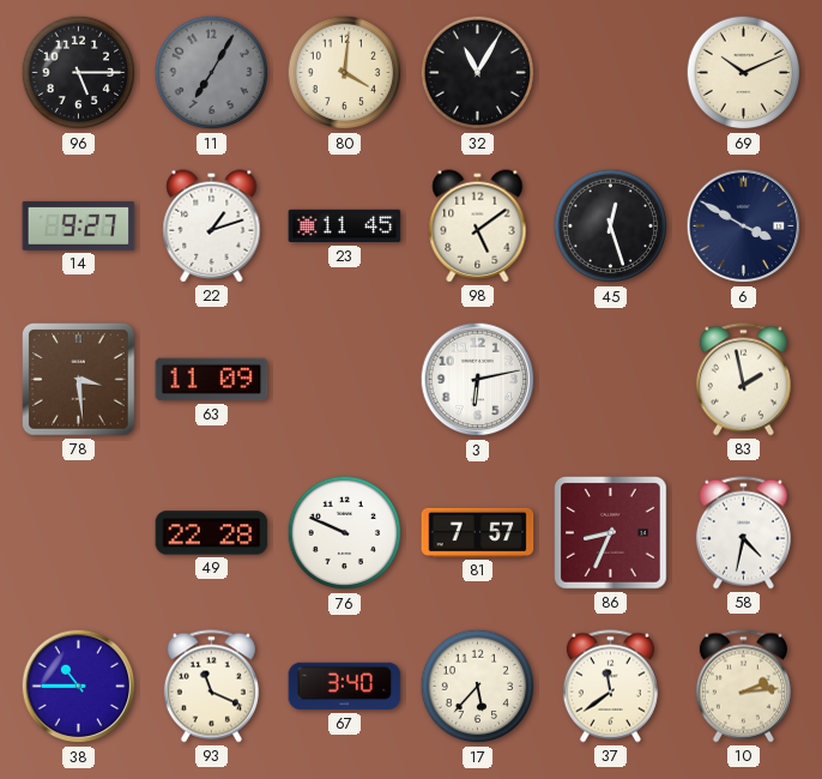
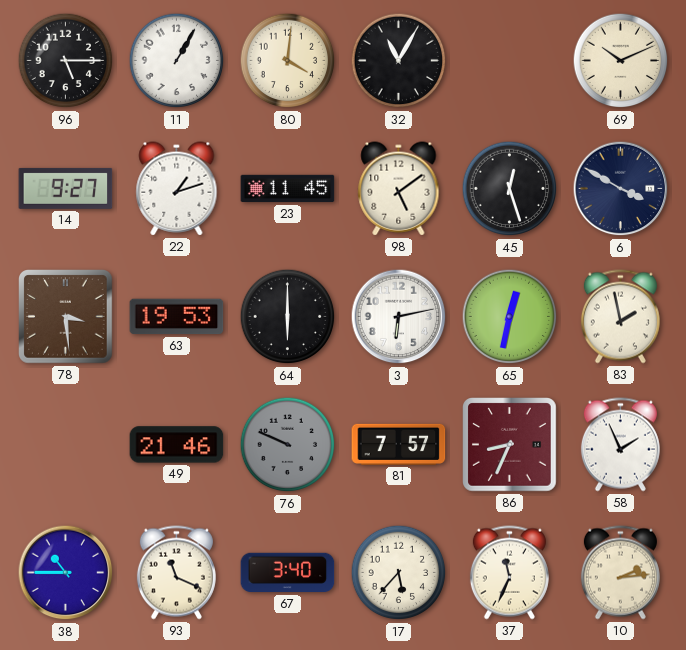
11: 7:05 -> 1:05
11 dial: grey -> white
63: 11:09 -> 19:53
64: none -> 6:00
65: none -> 12:32
49: 22:28 -> 21:46
76 dial: white -> grey
58: 4:32 -> 1:56
37: 11:39 -> 11:34
